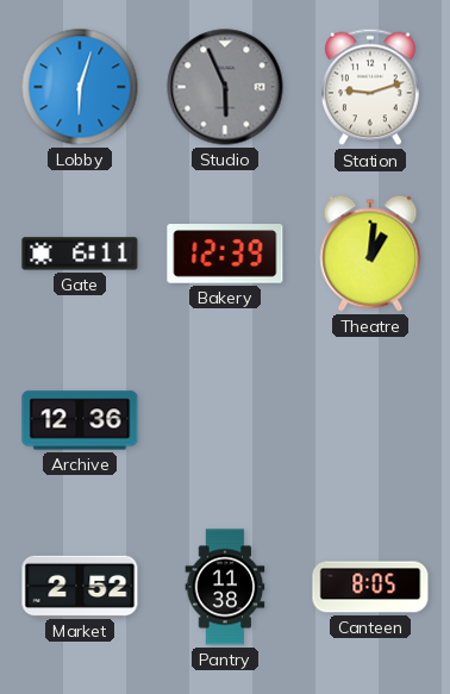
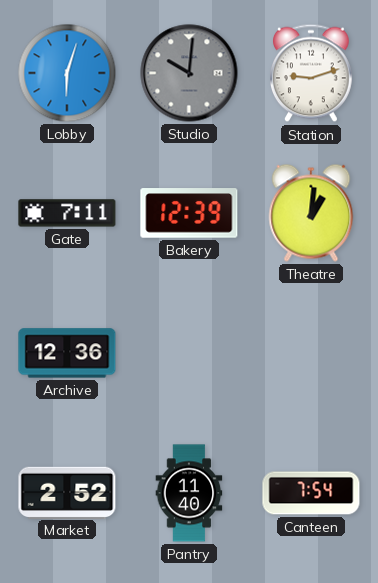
Studio: 5:56 -> 10:01
Gate: 6:11 -> 7:11
Pantry: 11:38 -> 11:40
Canteen: 8:05 -> 7:54
